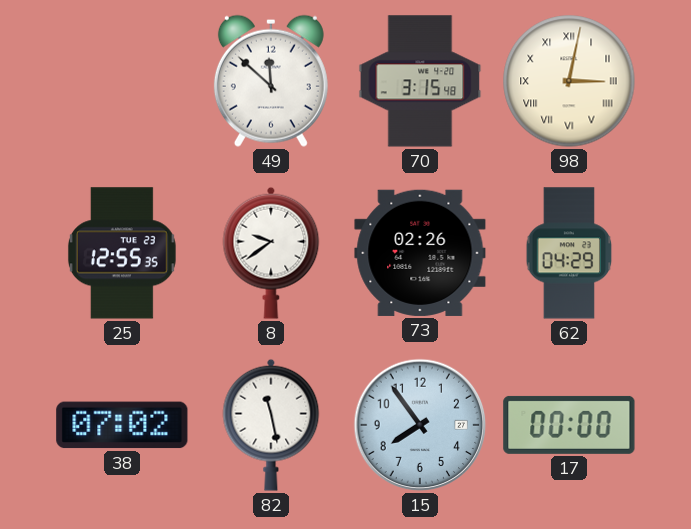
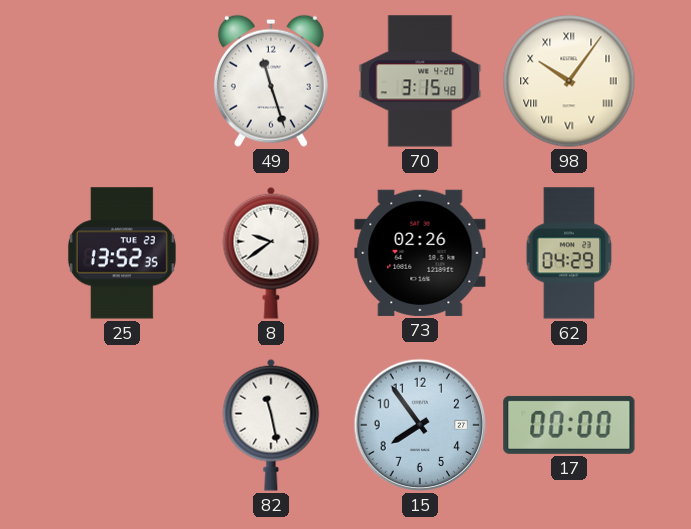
49: 11:52 -> 11:27
98: 3:02 -> 10:06
25: 12:55 -> 13:52
38: 07:02 -> none
